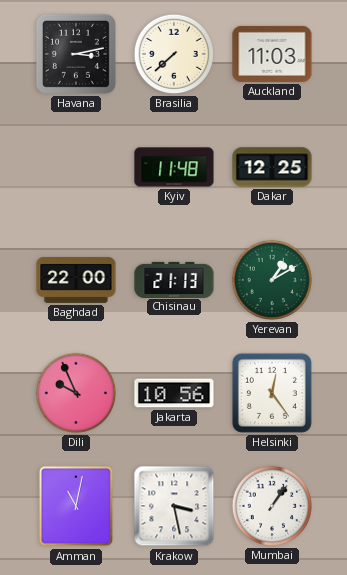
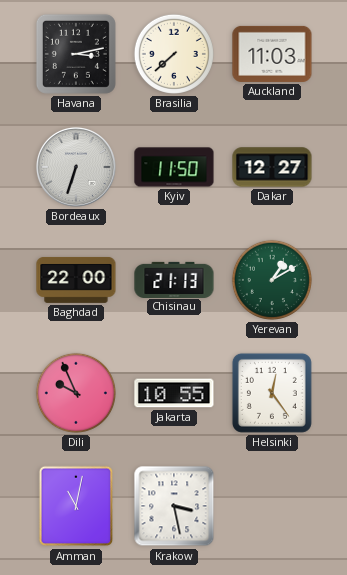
Bordeaux: none -> 6:33
Kyiv: 11:48 -> 11:50
Dakar: 12:25 -> 12:27
Jakarta: 10:56 -> 10:55
Mumbai: 1:06 -> none
